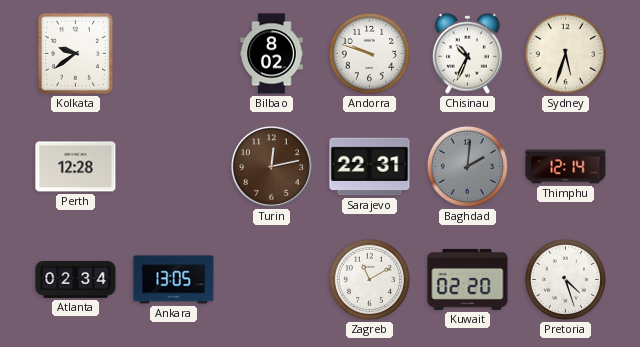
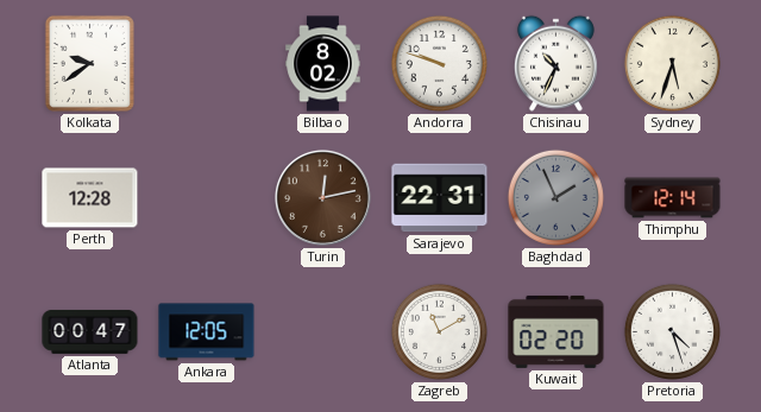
Baghdad: 2:01 -> 1:56
Atlanta: 02:34 -> 00:47
Ankara: 13:05 -> 12:05
